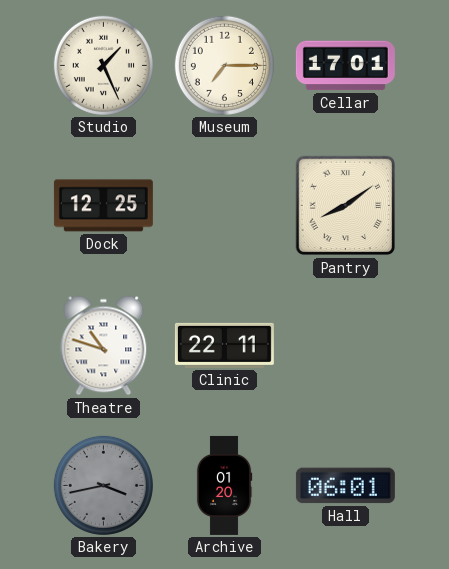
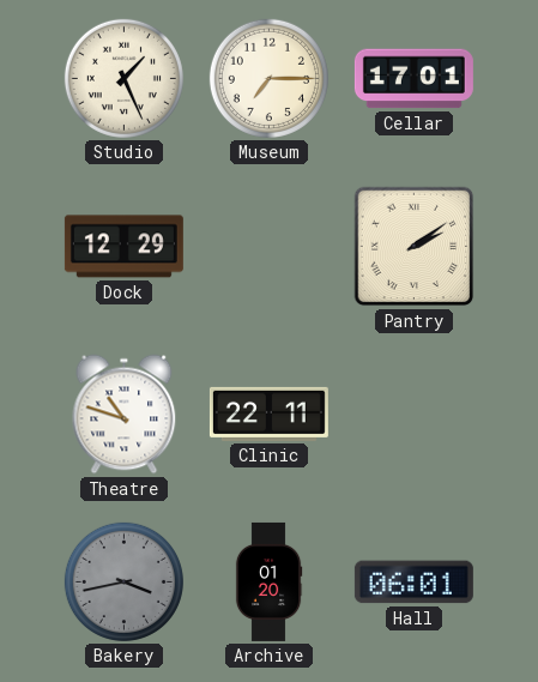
Dock: 12:25 -> 12:29
Pantry: 8:09 -> 2:09
